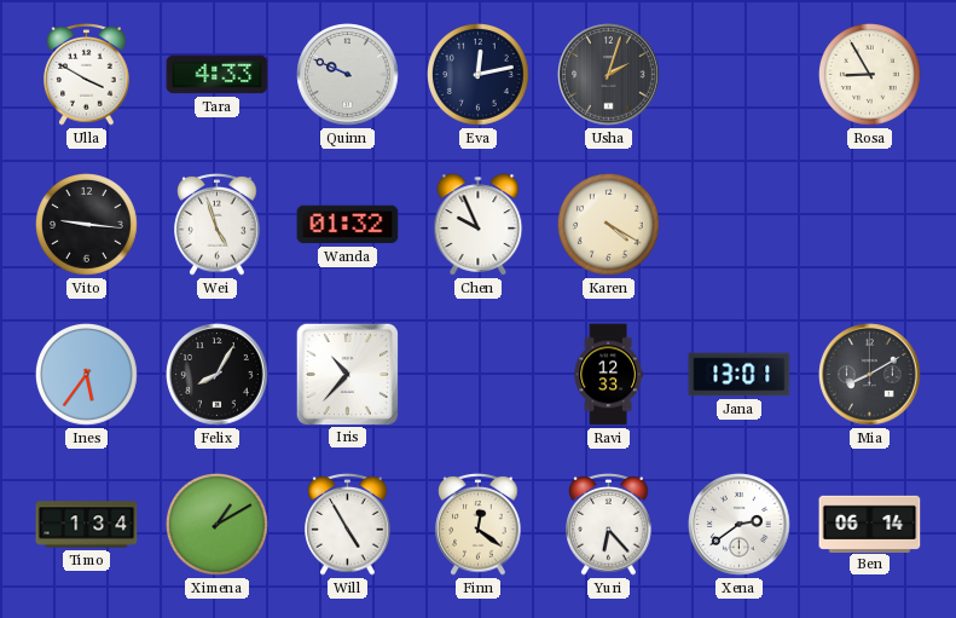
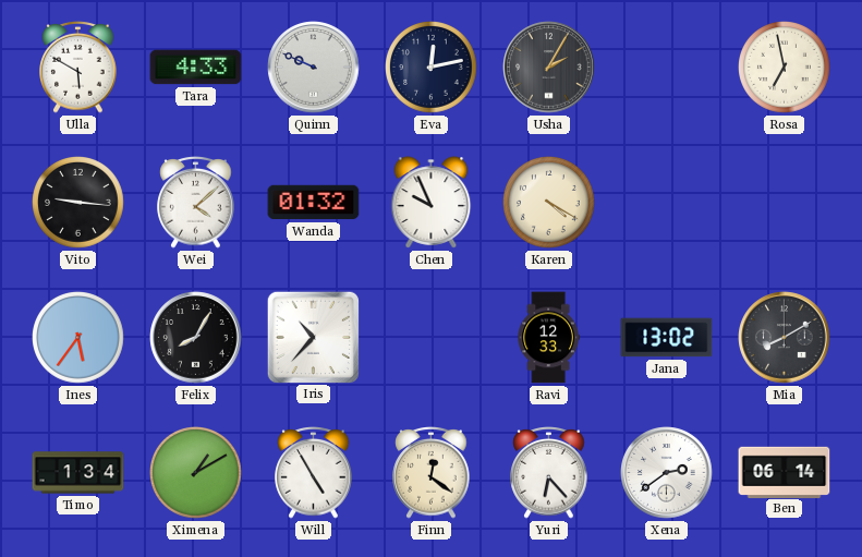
Ulla: 3:50 -> 5:50
Usha: 2:03 -> 2:05
Rosa: 8:55 -> 6:58
Wei: 4:57 -> 4:08
Jana: 13:01 -> 13:02
